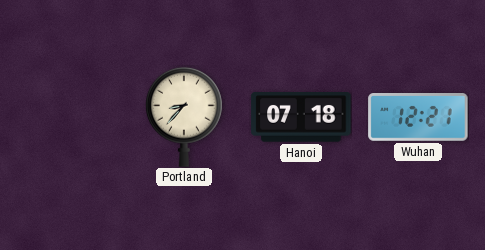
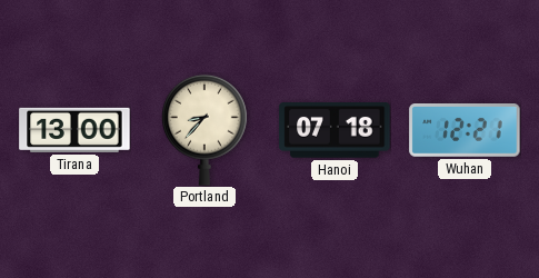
Tirana: none -> 13:00
